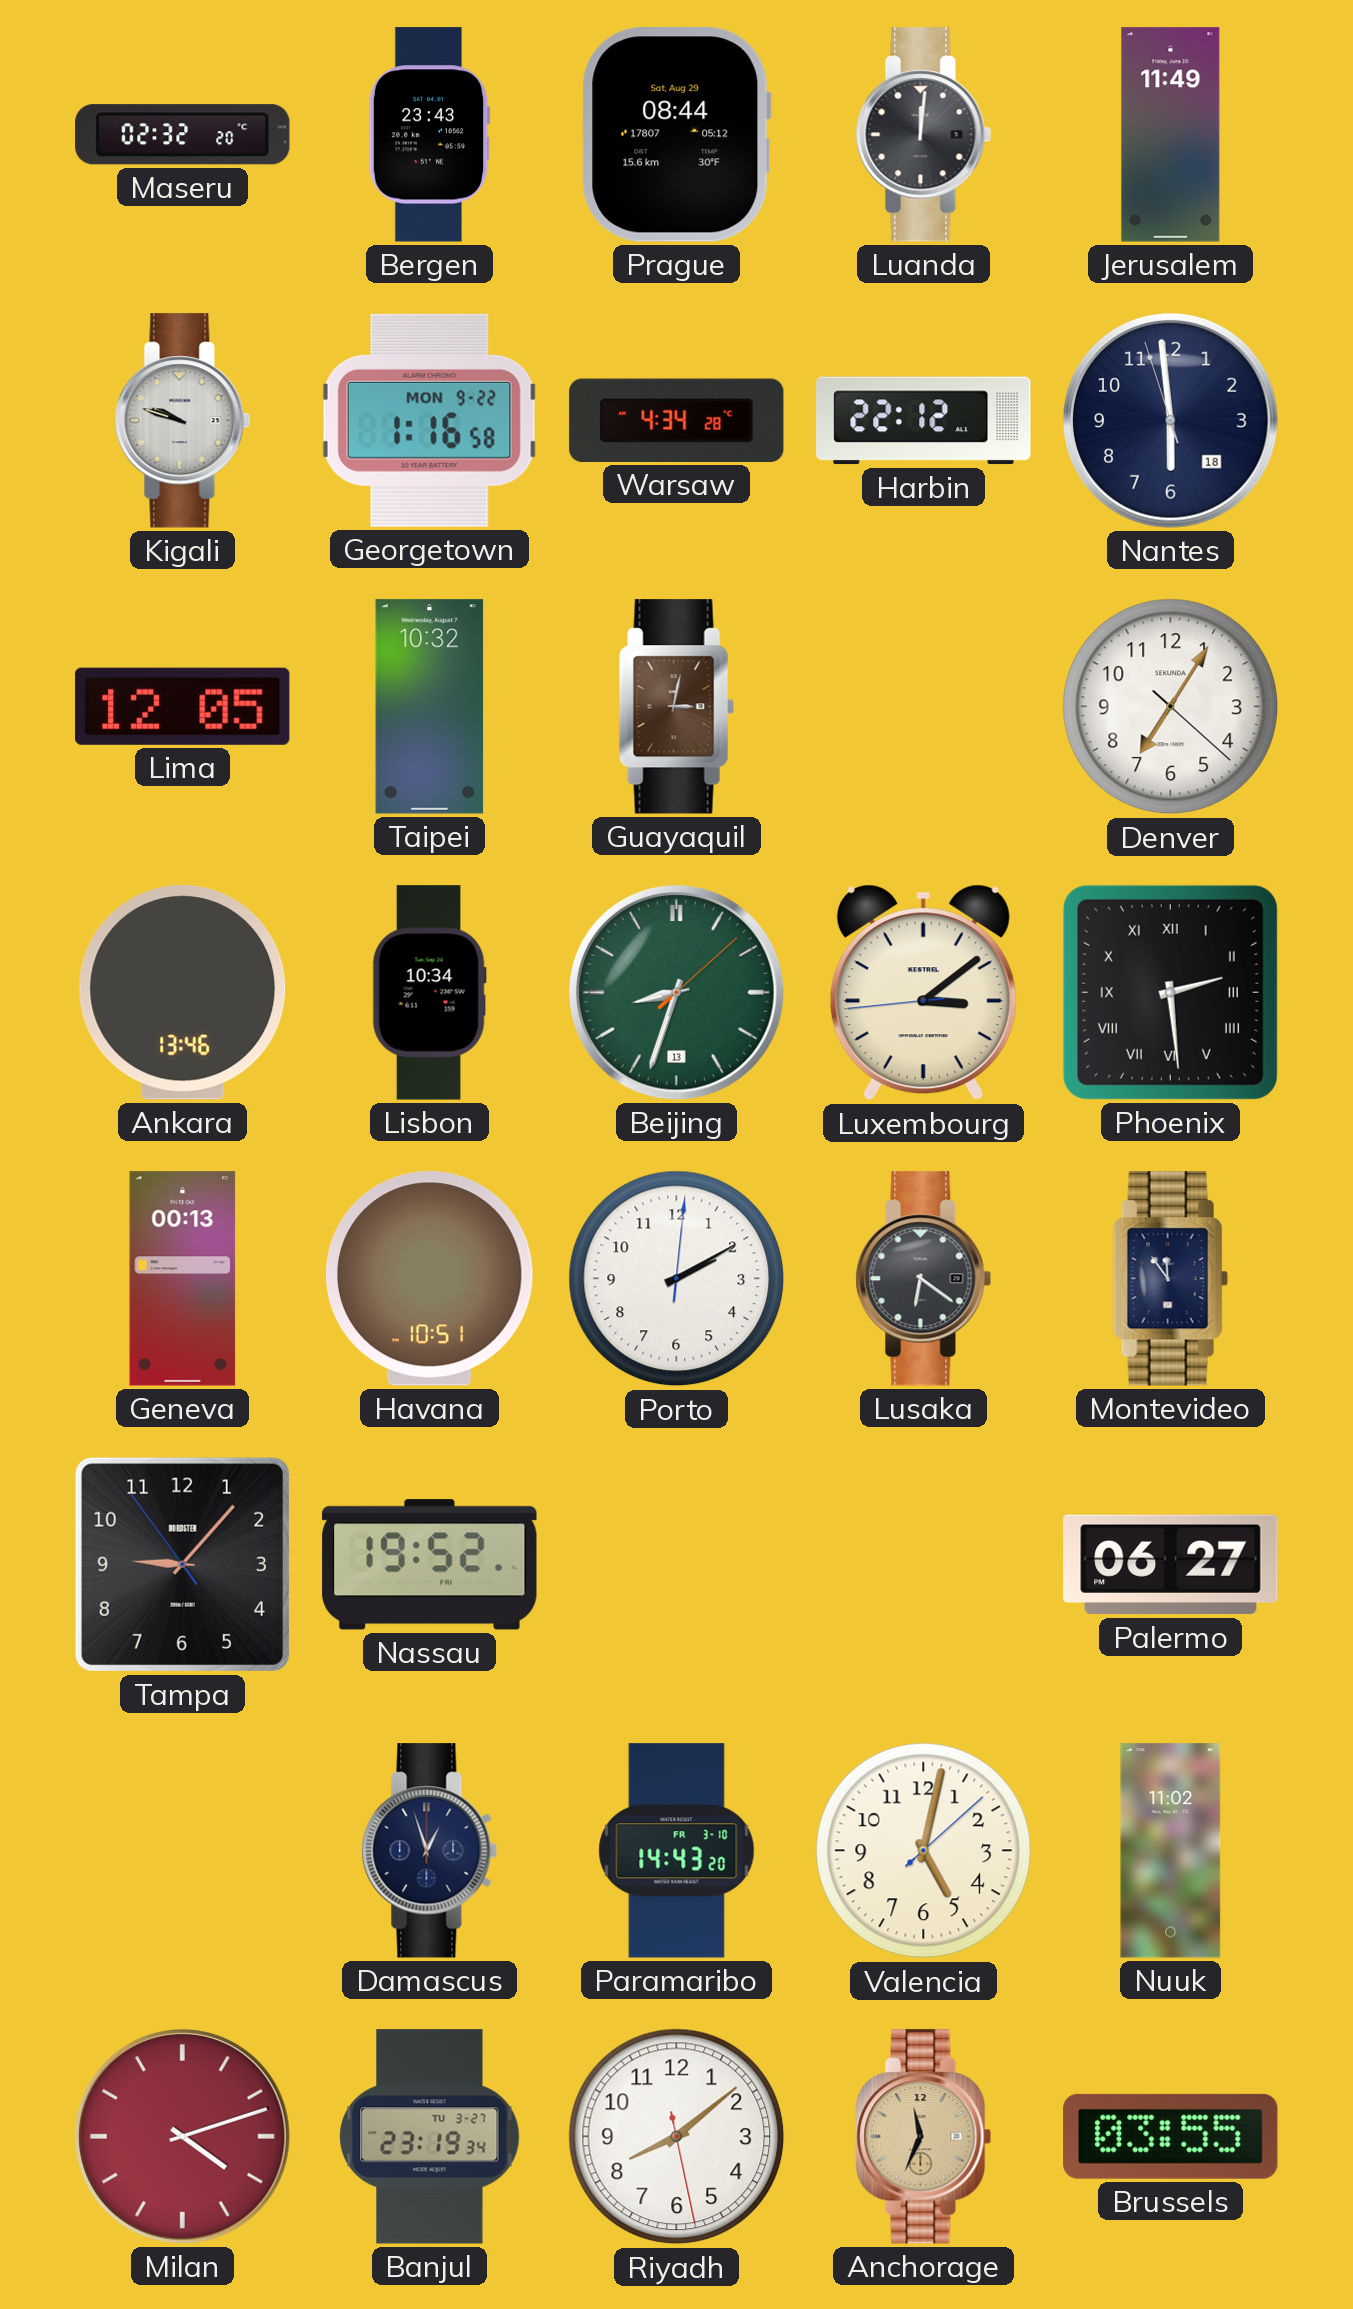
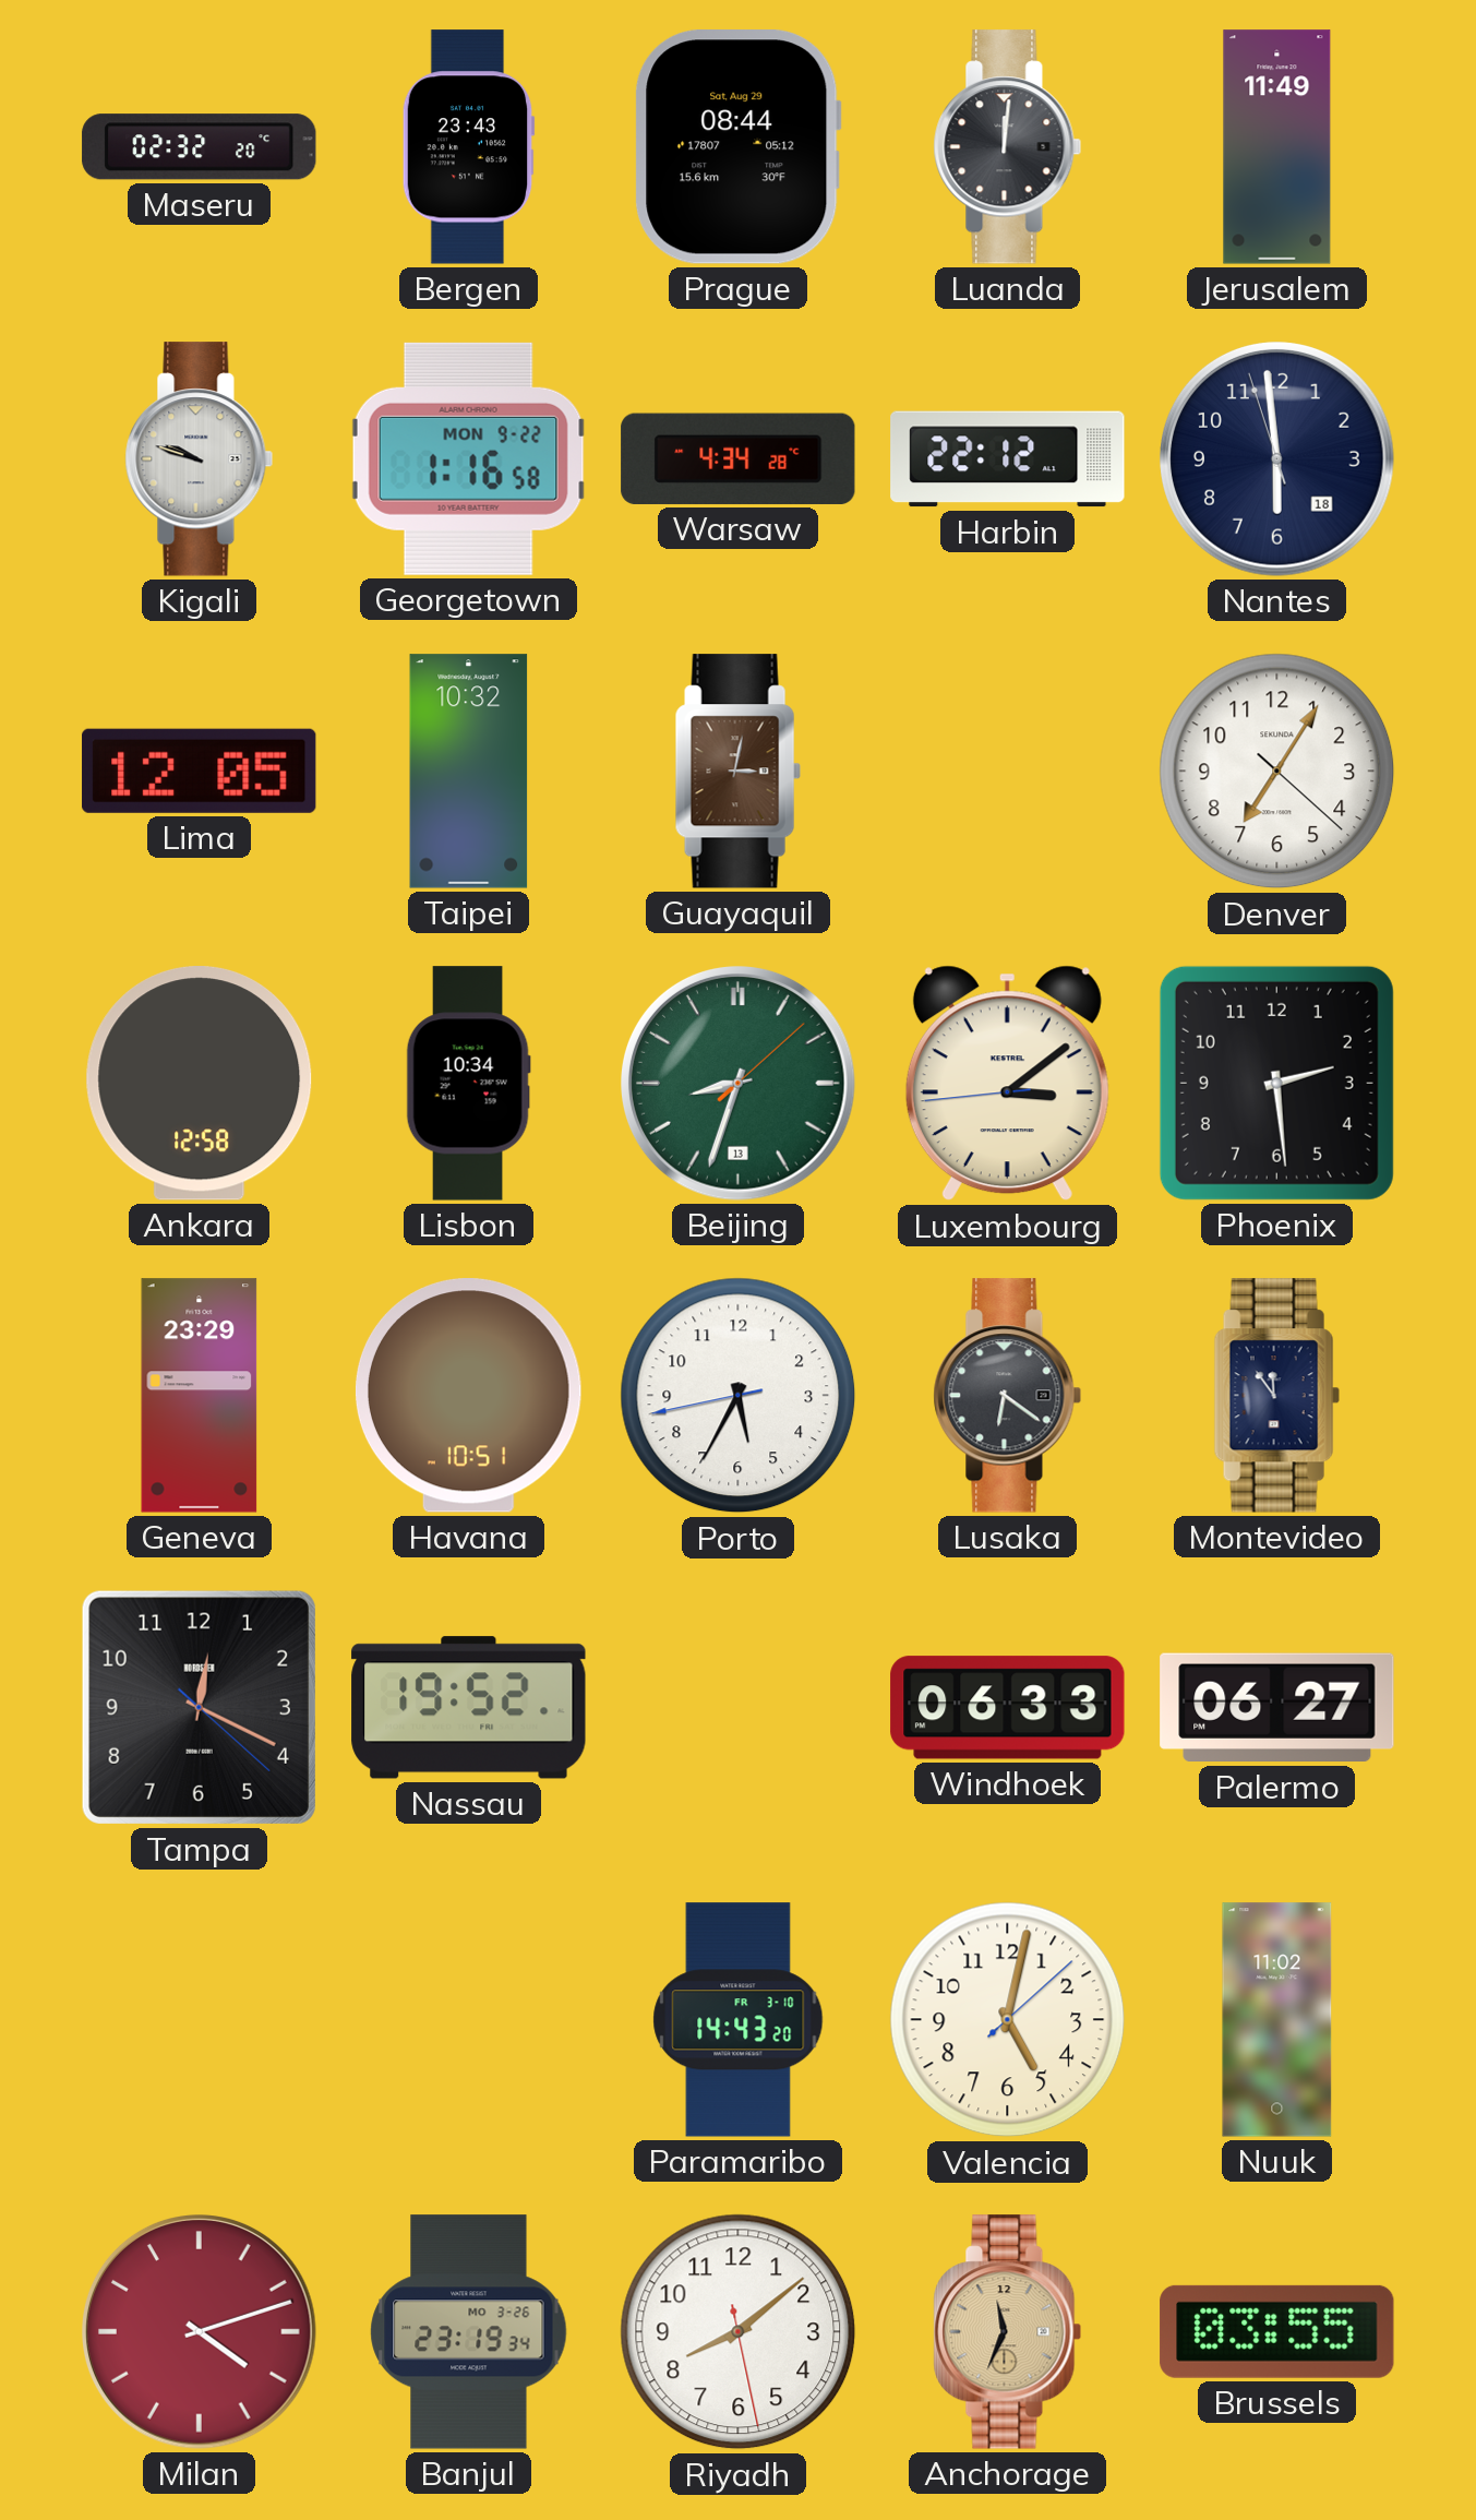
Ankara: 13:46 -> 12:58
Phoenix numerals: Roman -> Arabic
Geneva: 00:13 -> 23:29
Porto: 2:10 -> 5:34
Tampa: 9:06 -> 12:19
Windhoek: none -> 06:33
Damascus: 12:57 -> none
Banjul date: TU 3-27 -> MO 3-26
